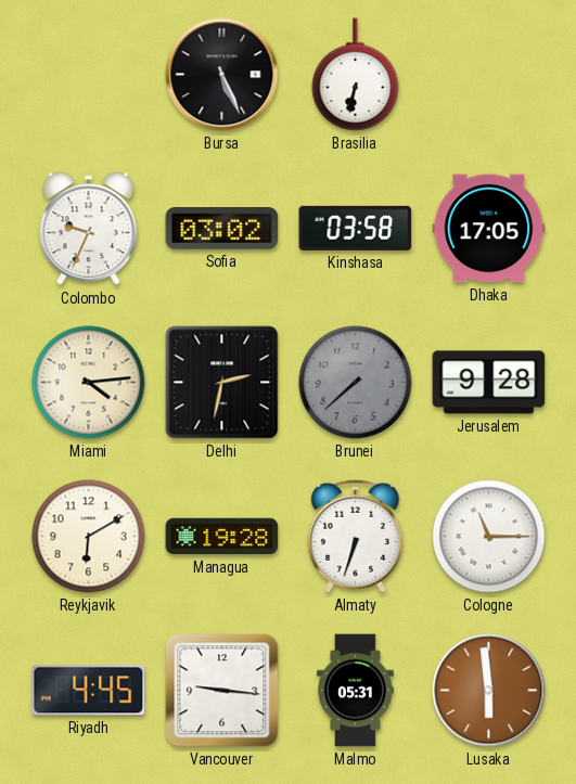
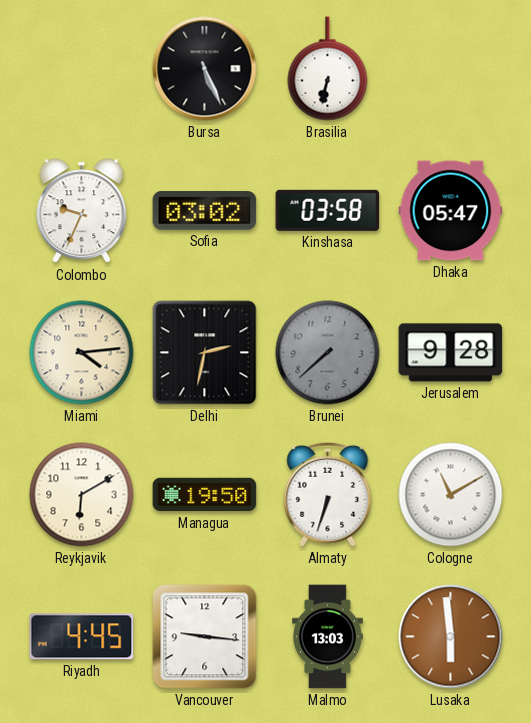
Dhaka: 17:05 -> 05:47
Managua: 19:28 -> 19:50
Cologne: 11:15 -> 11:10
Malmo: 05:31 -> 13:03
